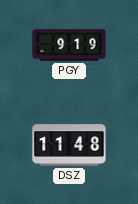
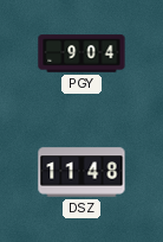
PGY: 9:19 -> 9:04
